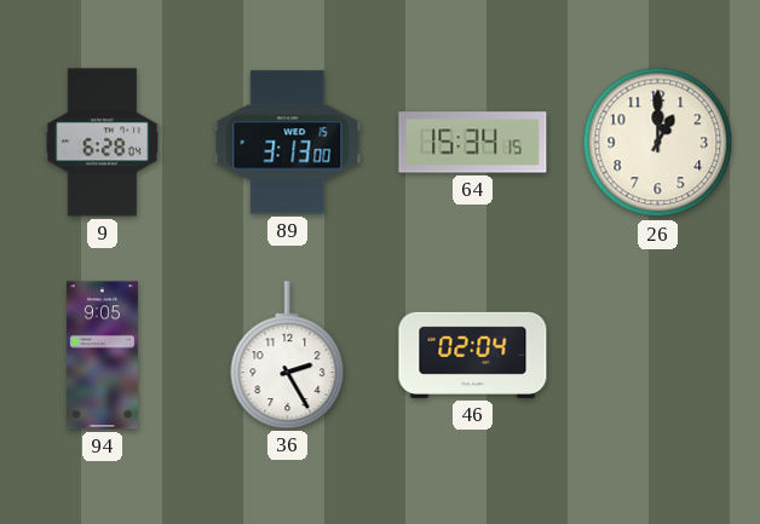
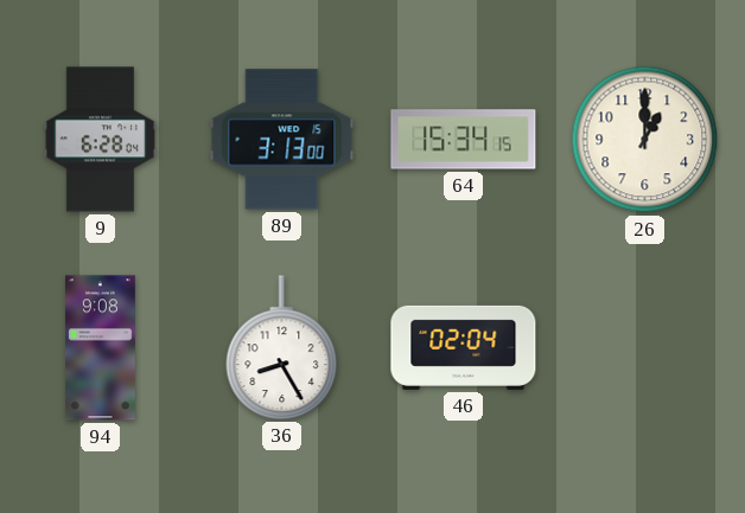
94: 9:05 -> 9:08
36: 2:25 -> 8:25
